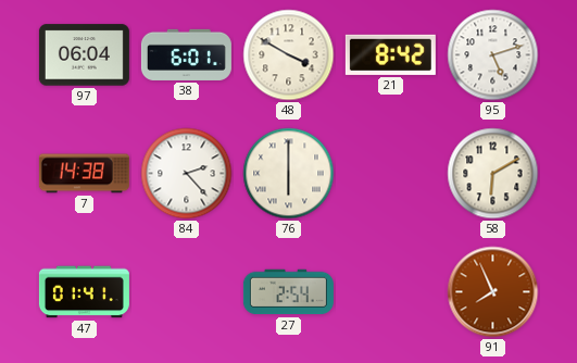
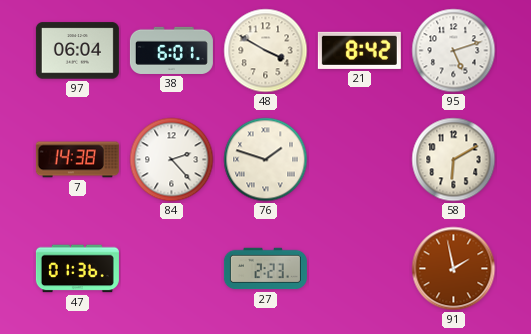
76: 6:00 -> 1:48
47: 01:41 -> 01:36
27: 2:54 -> 2:23
91: 7:56 -> 1:58
